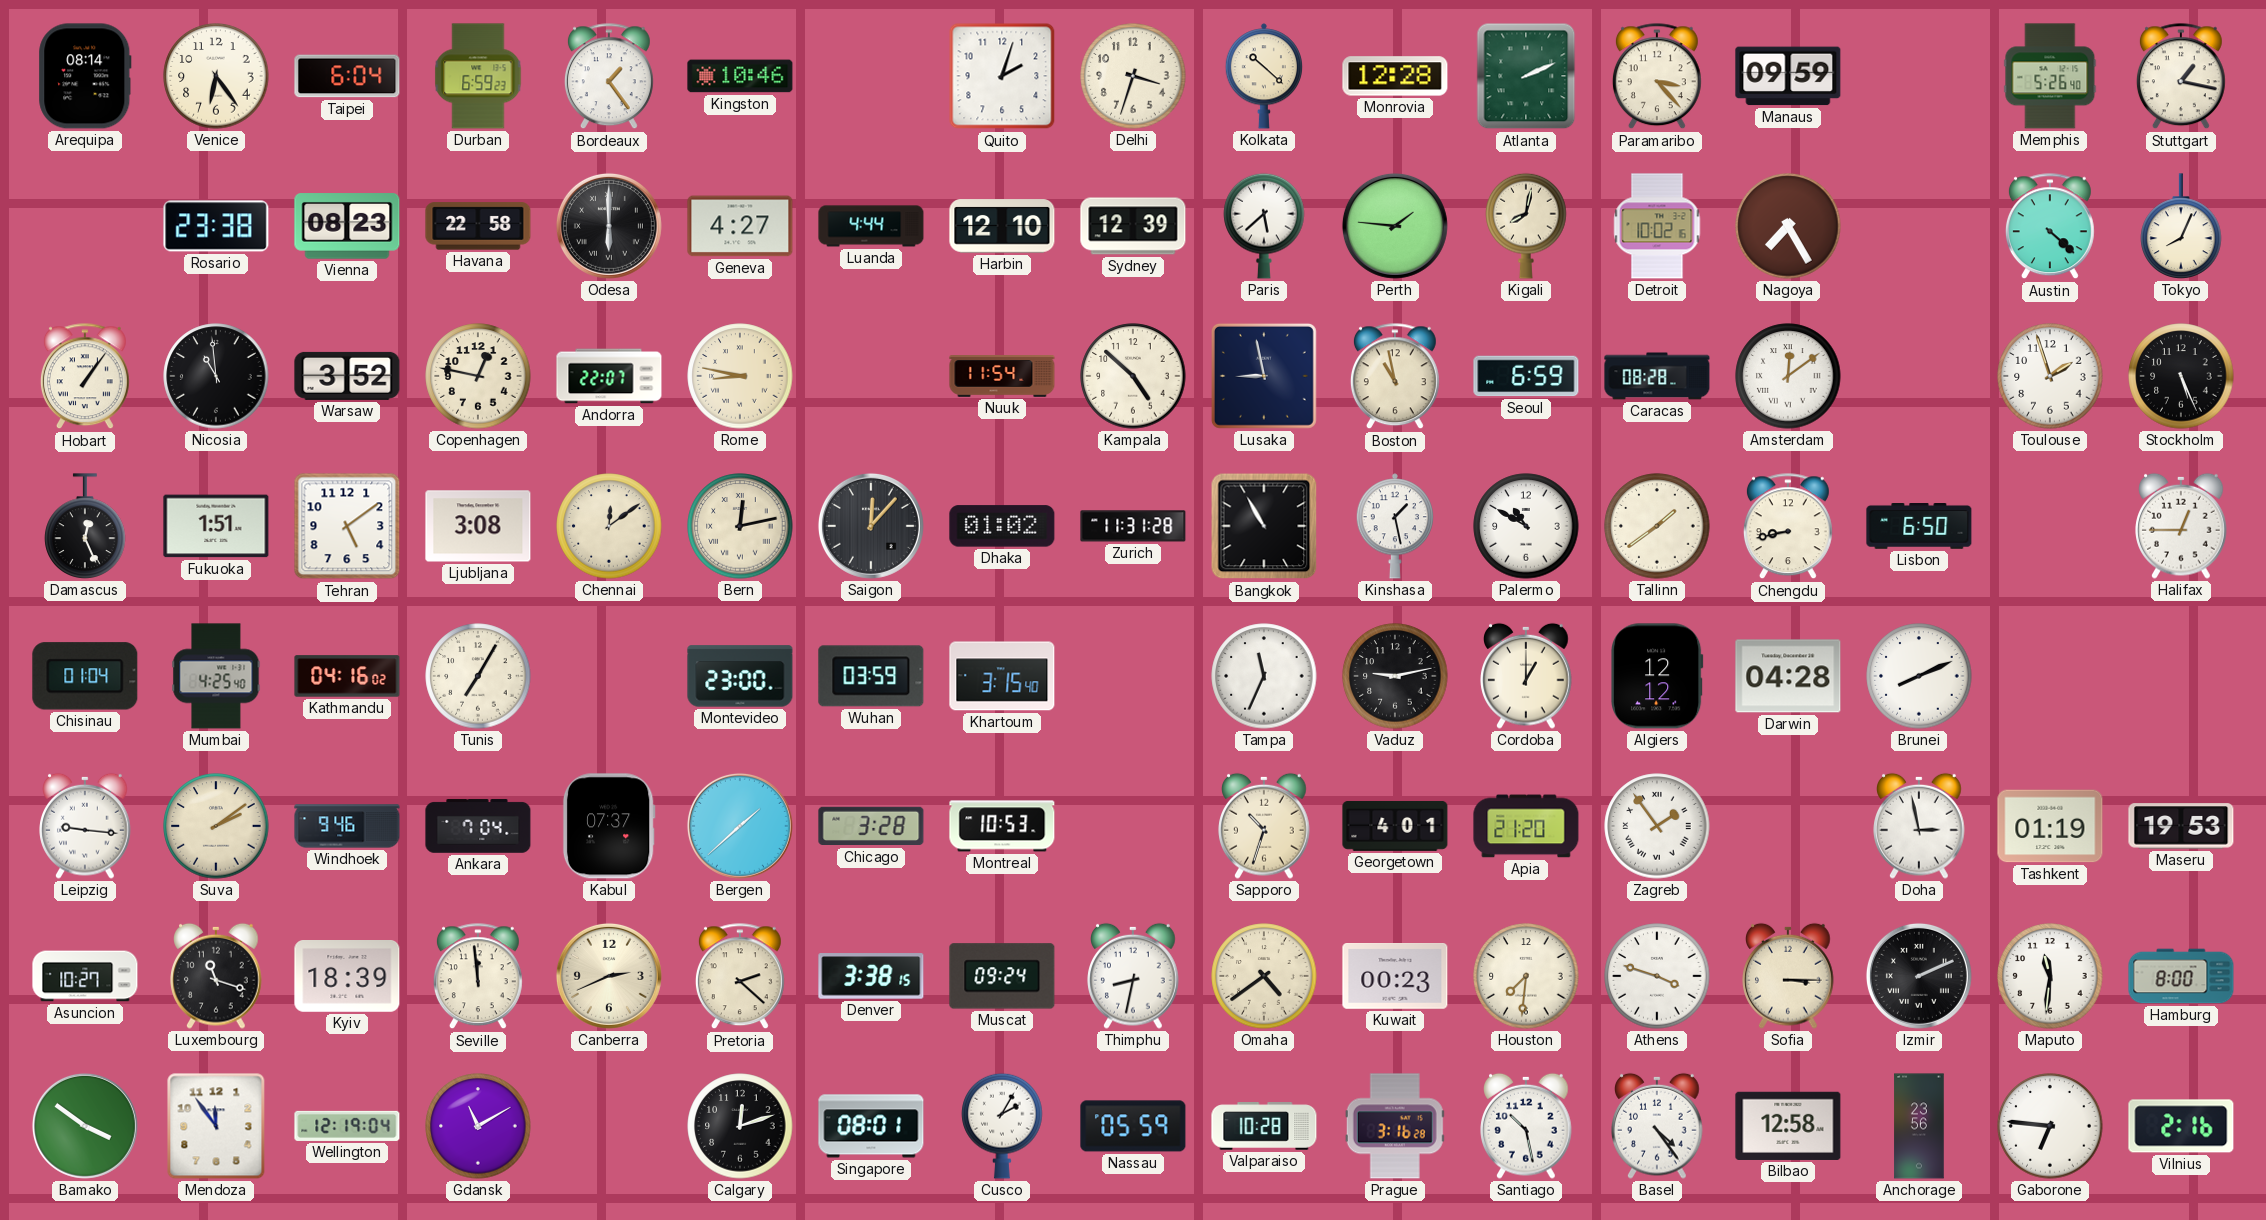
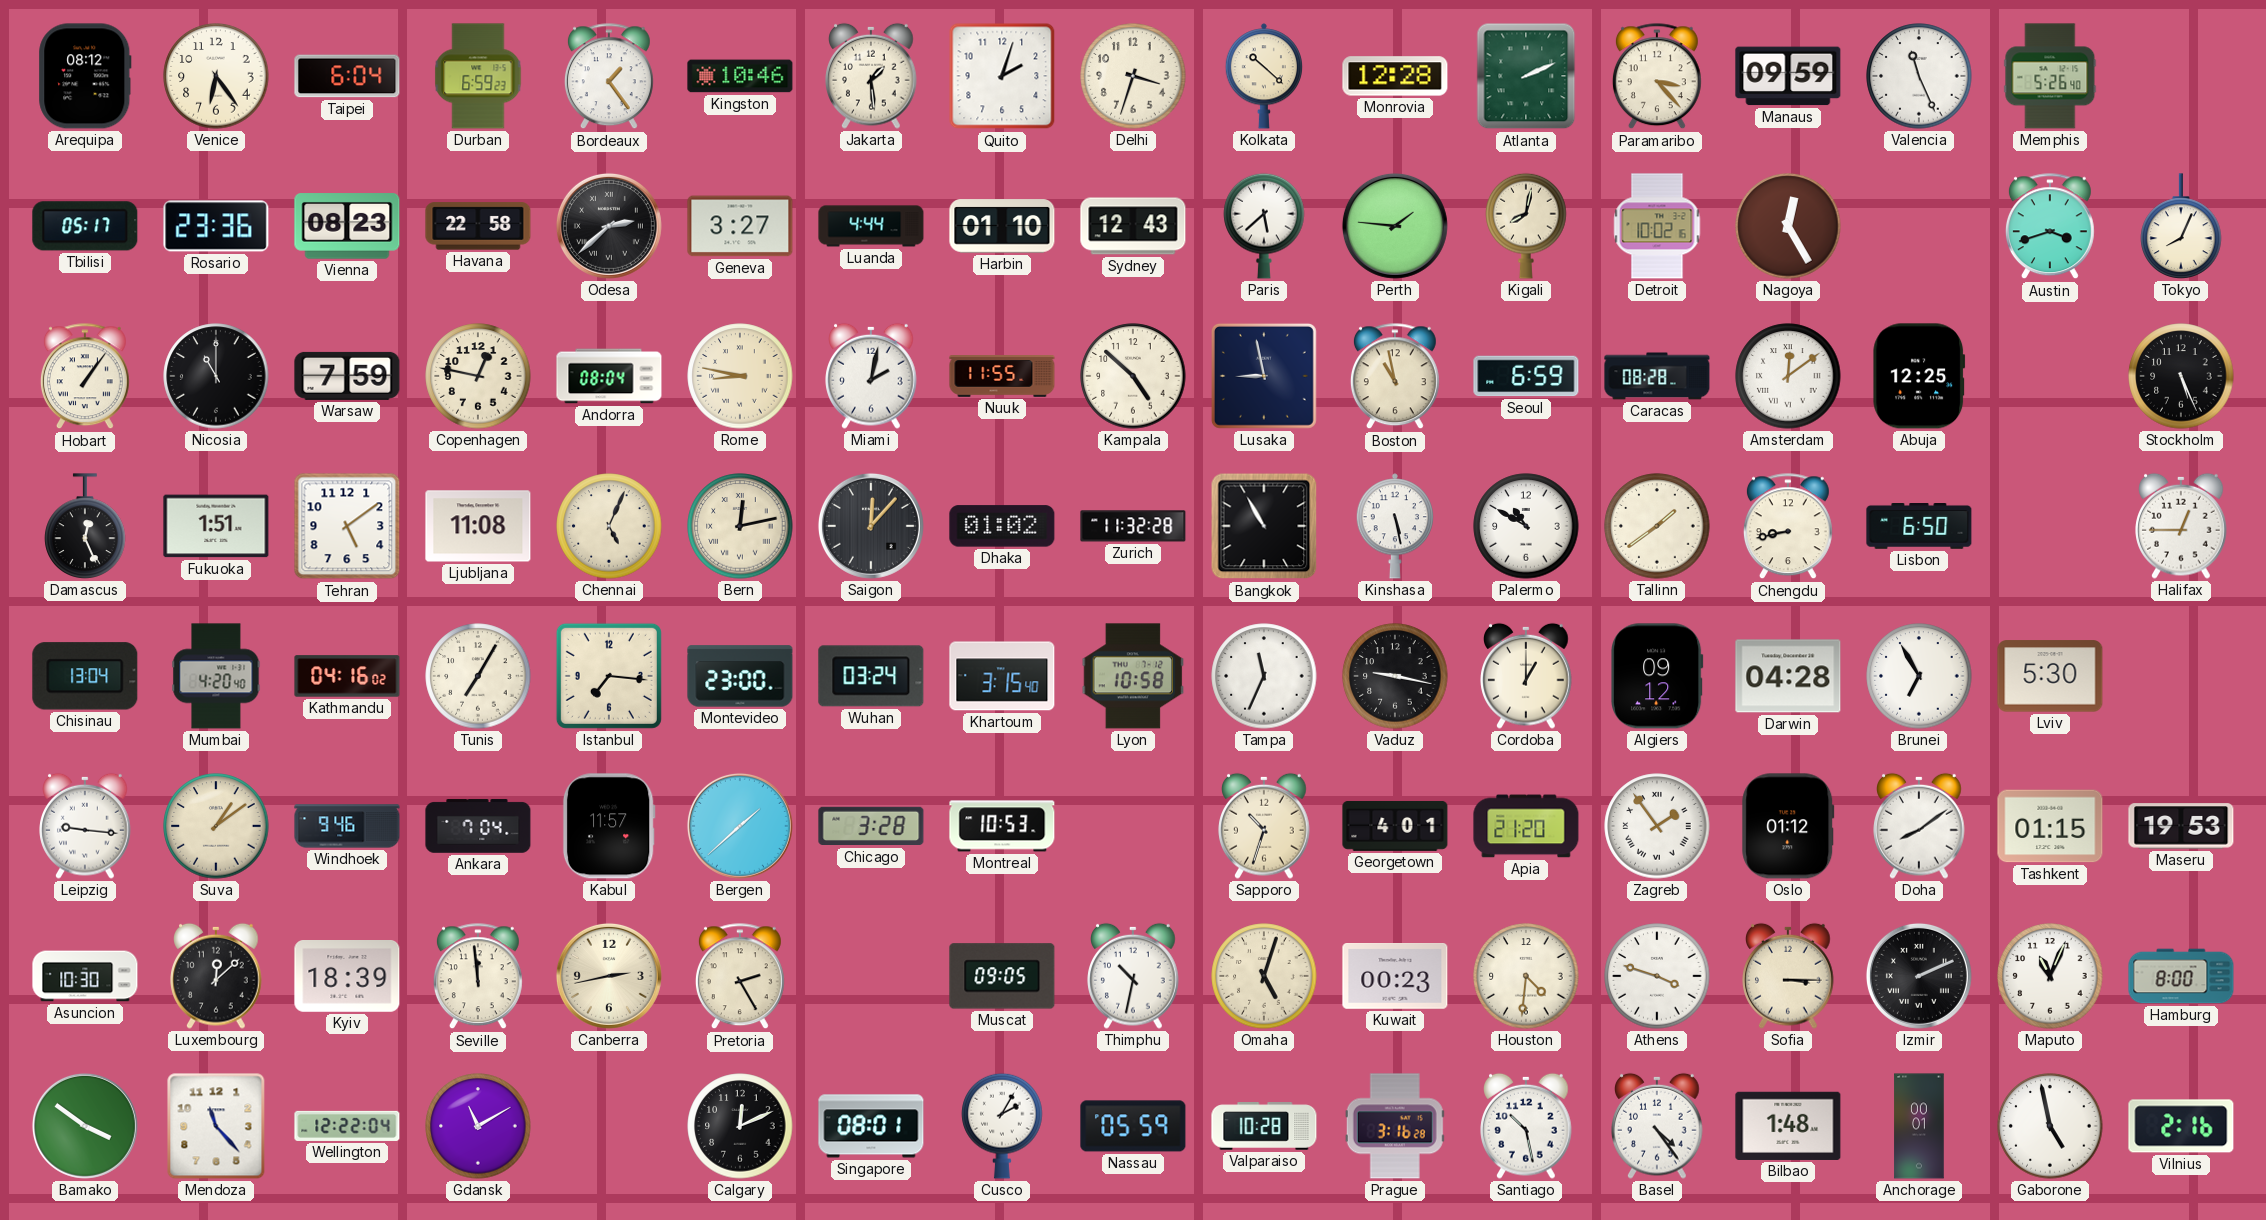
Arequipa: 08:14 -> 08:12
Jakarta: none -> 1:29
Valencia: none -> 11:26
Stuttgart: 1:17 -> none
Tbilisi: none -> 05:17
Rosario: 23:38 -> 23:36
Odesa: 6:00 -> 2:38
Geneva: 4:27 -> 3:27
Harbin: 12:10 -> 01:10
Sydney: 12:39 -> 12:43
Nagoya: 7:25 -> 12:25
Austin: 4:22 -> 3:42
Nicosia: 10:59 -> 11:00
Warsaw: 3:52 -> 7:59
Andorra: 22:07 -> 08:04
Miami: none -> 2:02
Nuuk: 11:54 -> 11:55
Abuja: none -> 12:25
Toulouse: 1:57 -> none
Ljubljana: 3:08 -> 11:08
Chennai: 12:09 -> 5:04
Zurich: 11:31 -> 11:32
Kinshasa: 1:28 -> 5:28
Chisinau: 01:04 -> 13:04
Mumbai: 4:25 -> 4:20
Istanbul: none -> 7:16
Wuhan: 03:59 -> 03:24
Lyon: none -> 10:58
Vaduz: 9:13 -> 9:17
Algiers: 12:12 -> 09:12
Brunei: 8:11 -> 6:55
Lviv: none -> 5:30
Suva: 2:09 -> 1:09
Kabul: 07:37 -> 11:57
Oslo: none -> 01:12
Doha: 2:58 -> 8:09
Tashkent: 01:19 -> 01:15
Asuncion: 10:27 -> 10:30
Luxembourg: 11:18 -> 12:08
Canberra: 2:41 -> 2:43
Pretoria: 2:22 -> 2:25
Denver: 3:38 -> none
Muscat: 09:24 -> 09:05
Thimphu: 8:32 -> 10:32
Omaha: 4:39 -> 5:03
Houston: 7:31 -> 4:31
Maputo: 11:31 -> 11:04
Mendoza: 11:54 -> 11:23
Wellington: 12:19 -> 12:22
Calgary: 12:12 -> 12:11
Bilbao: 12:58 -> 1:48
Anchorage: 23:56 -> 00:01
Gaborone: 6:46 -> 4:58
